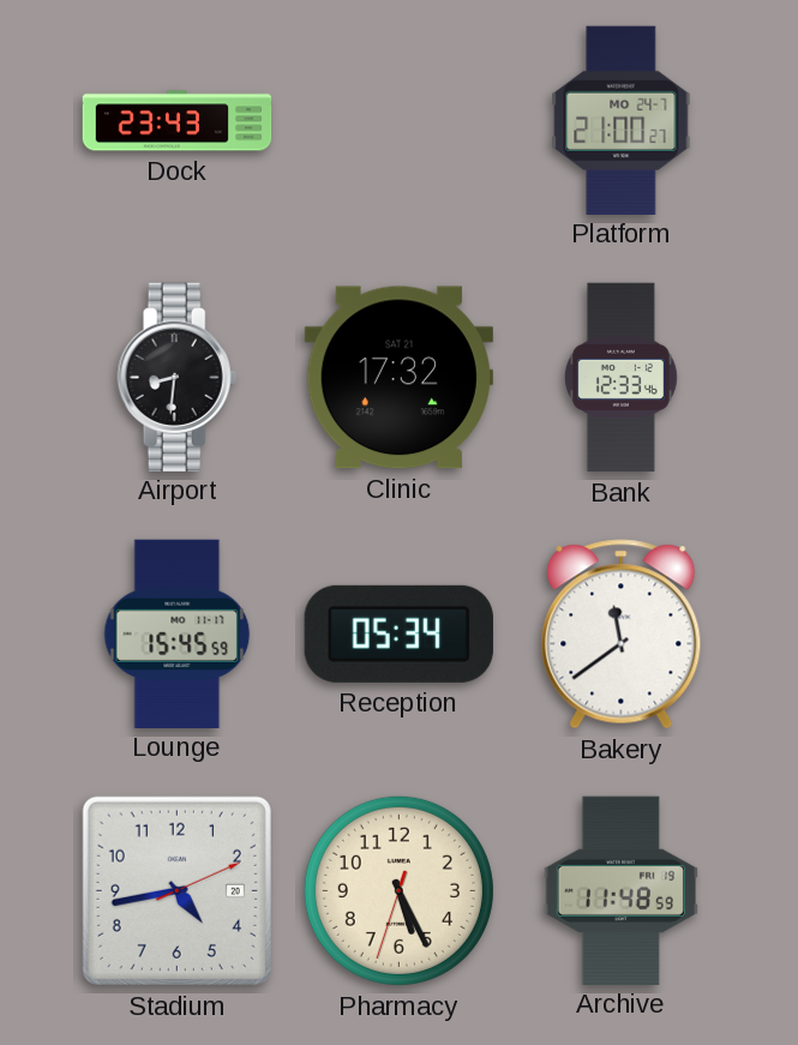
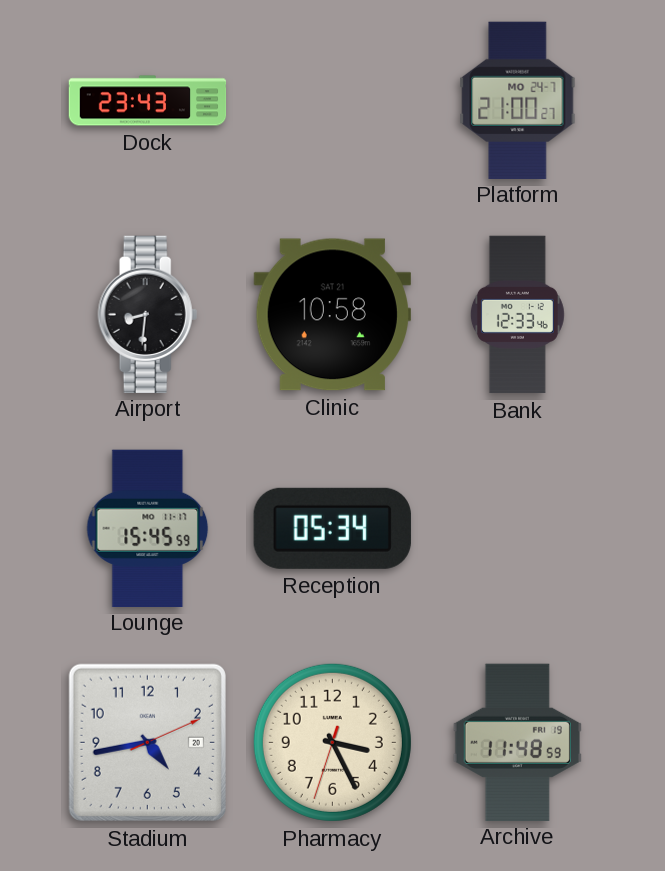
Clinic: 17:32 -> 10:58
Bakery: 11:39 -> none
Pharmacy: 5:25 -> 3:25
